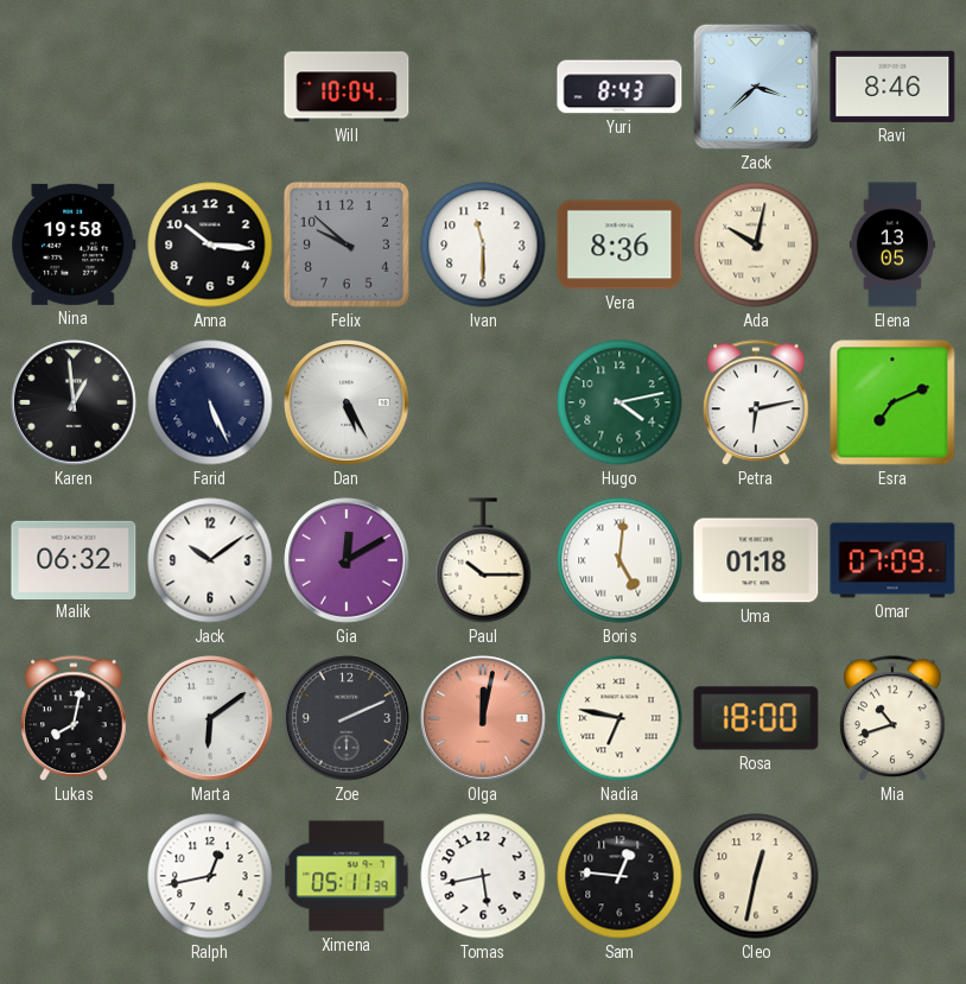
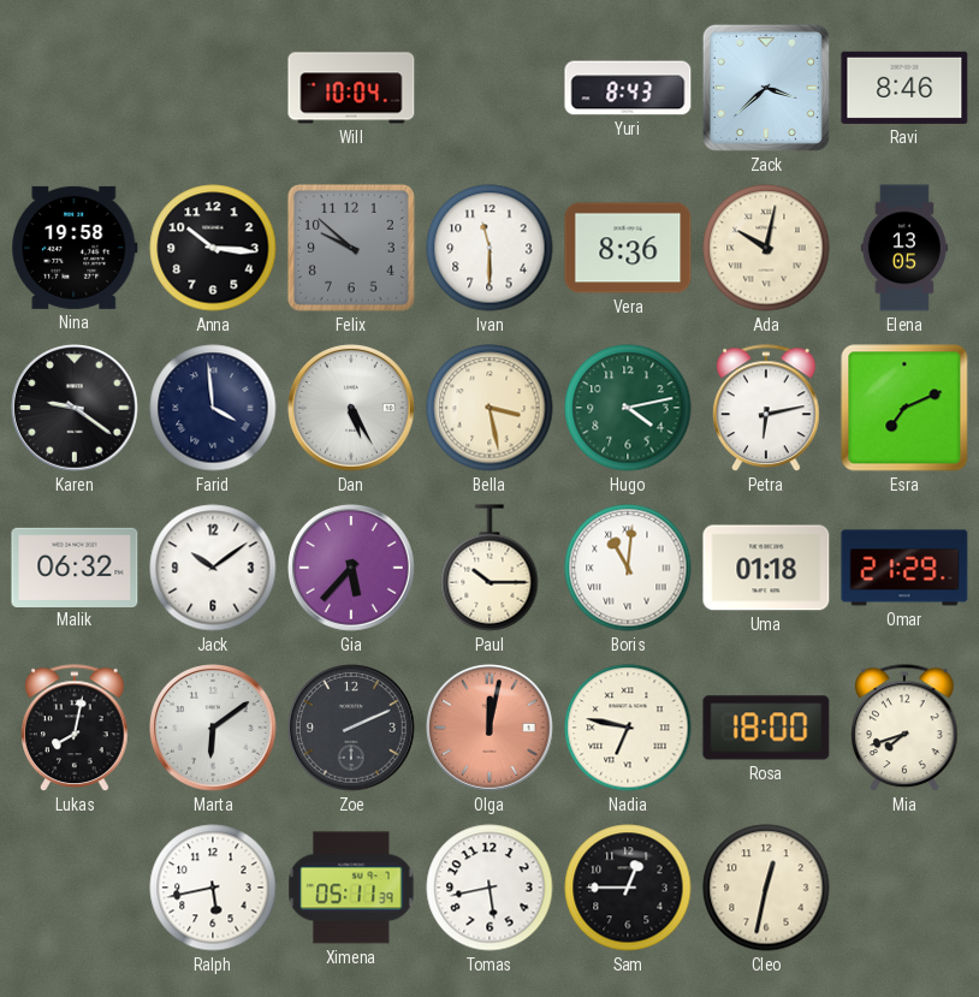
Karen: 12:59 -> 9:21
Farid: 5:26 -> 3:59
Bella: none -> 3:28
Gia: 12:10 -> 5:37
Boris: 5:01 -> 11:01
Omar: 07:09 -> 21:29
Mia: 10:42 -> 7:42
Ralph: 12:43 -> 5:43
Sam: 12:46 -> 12:45
